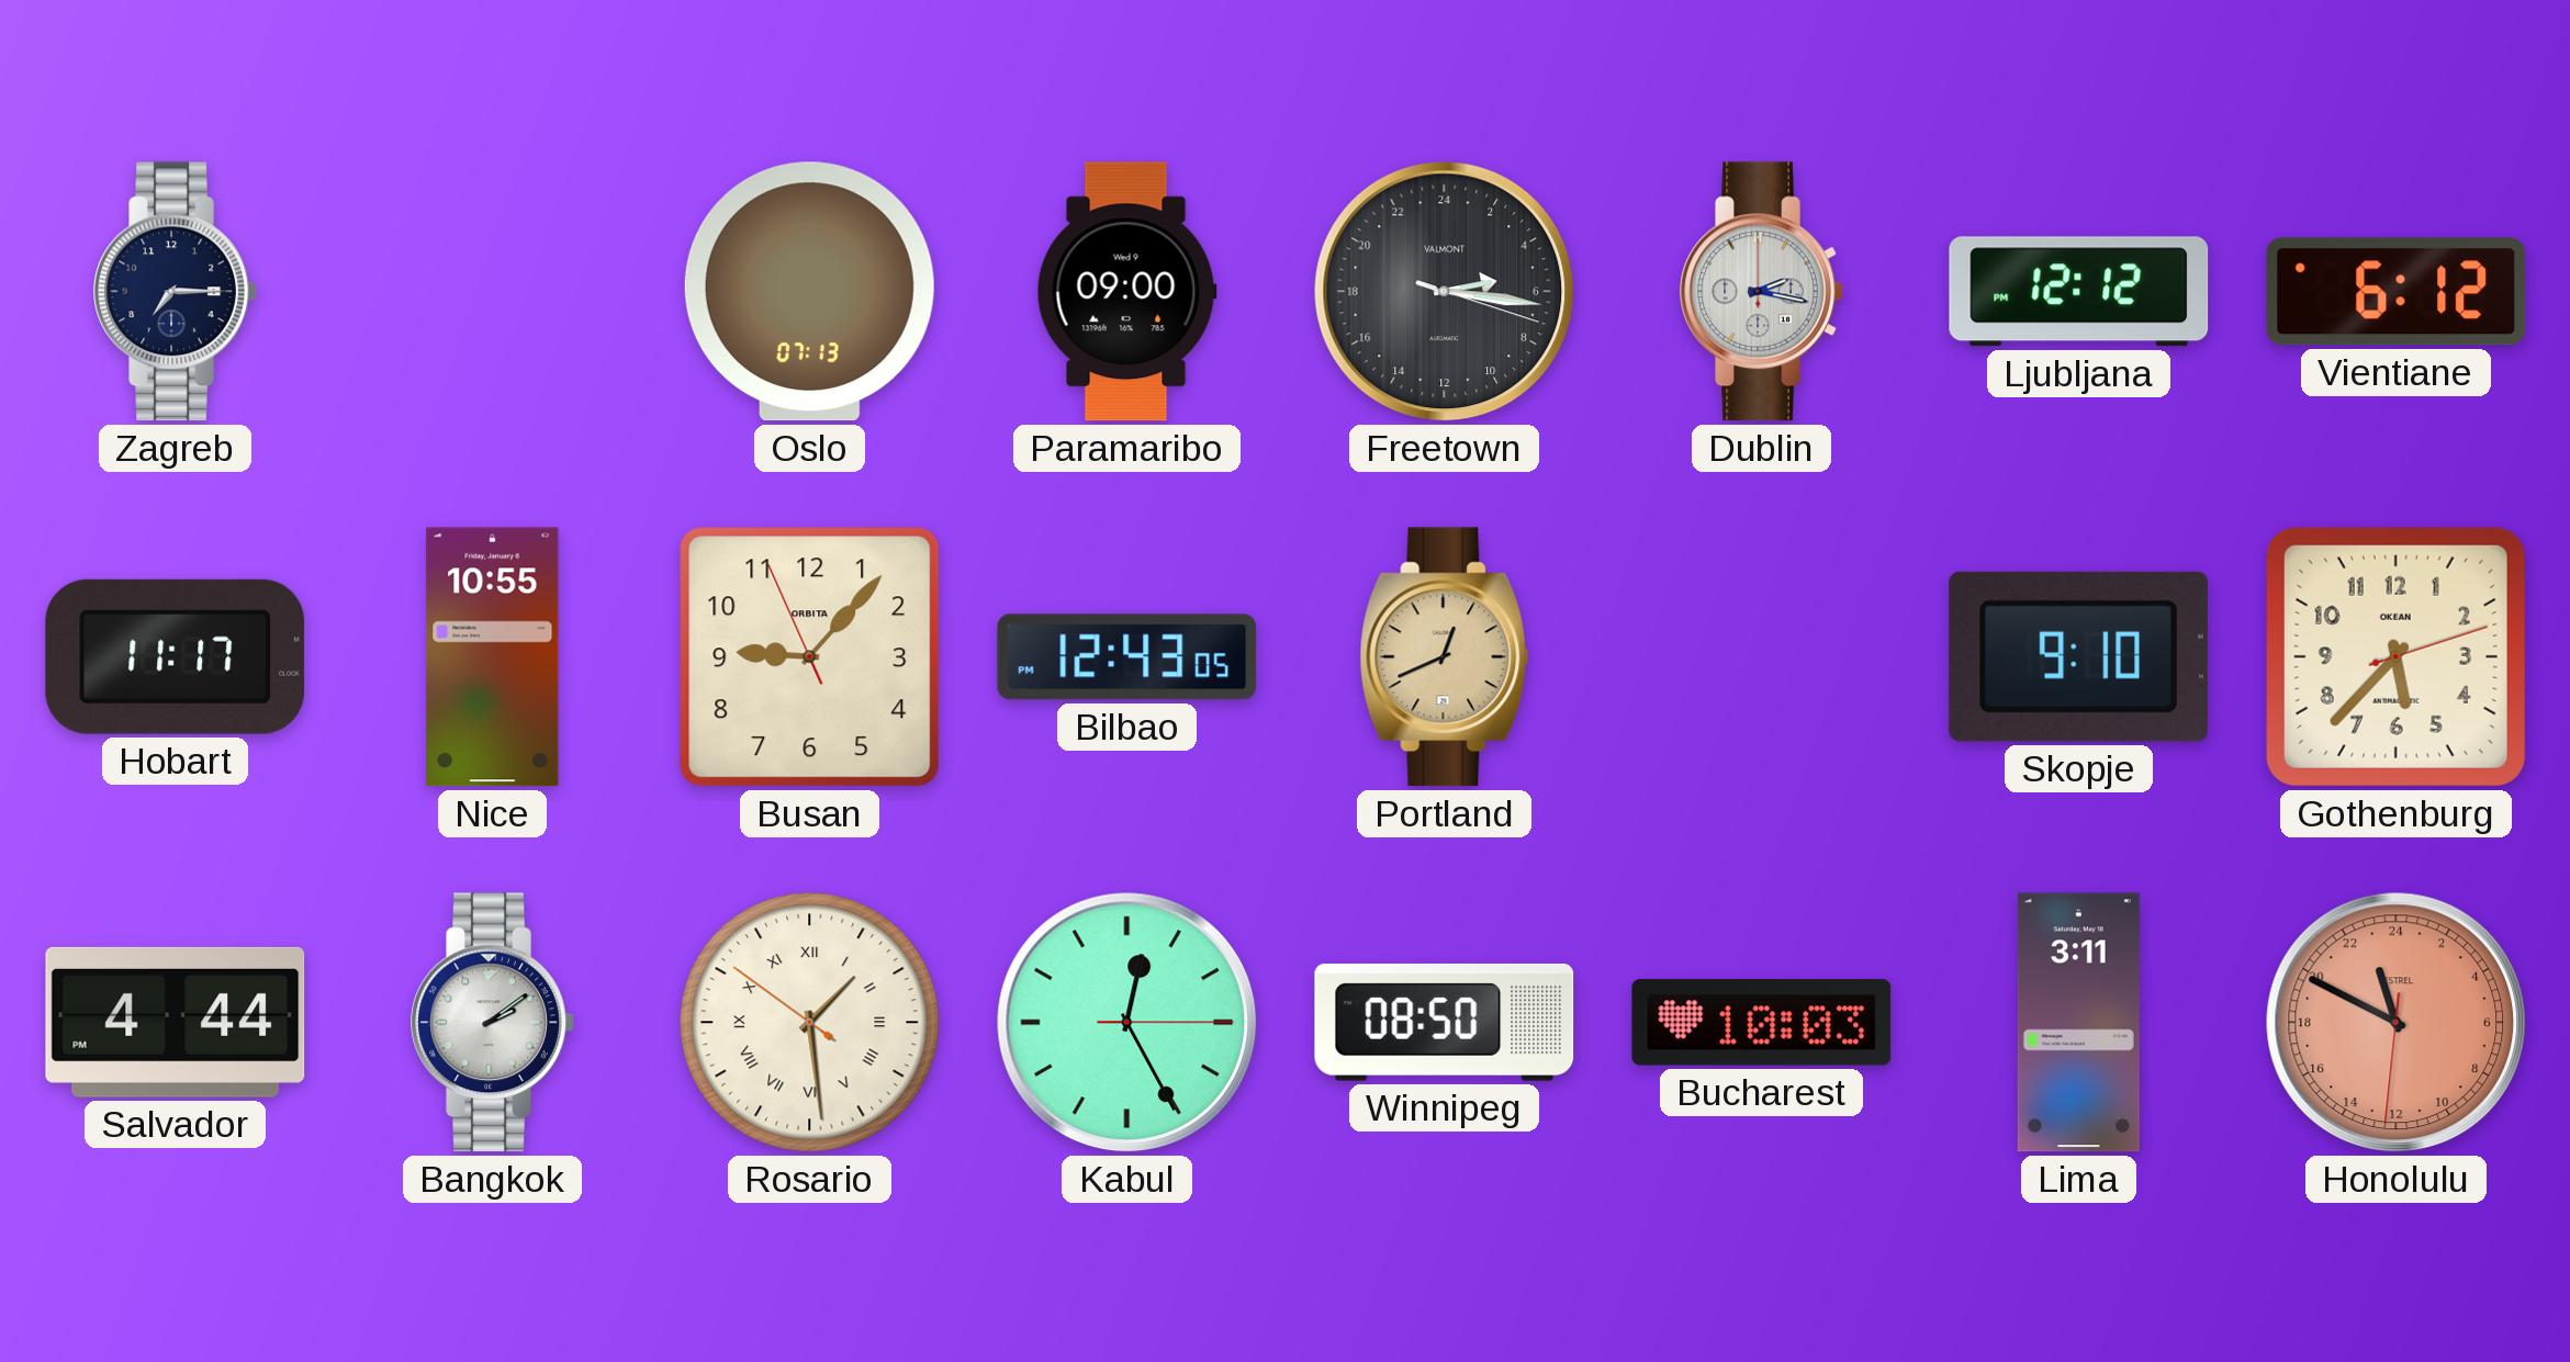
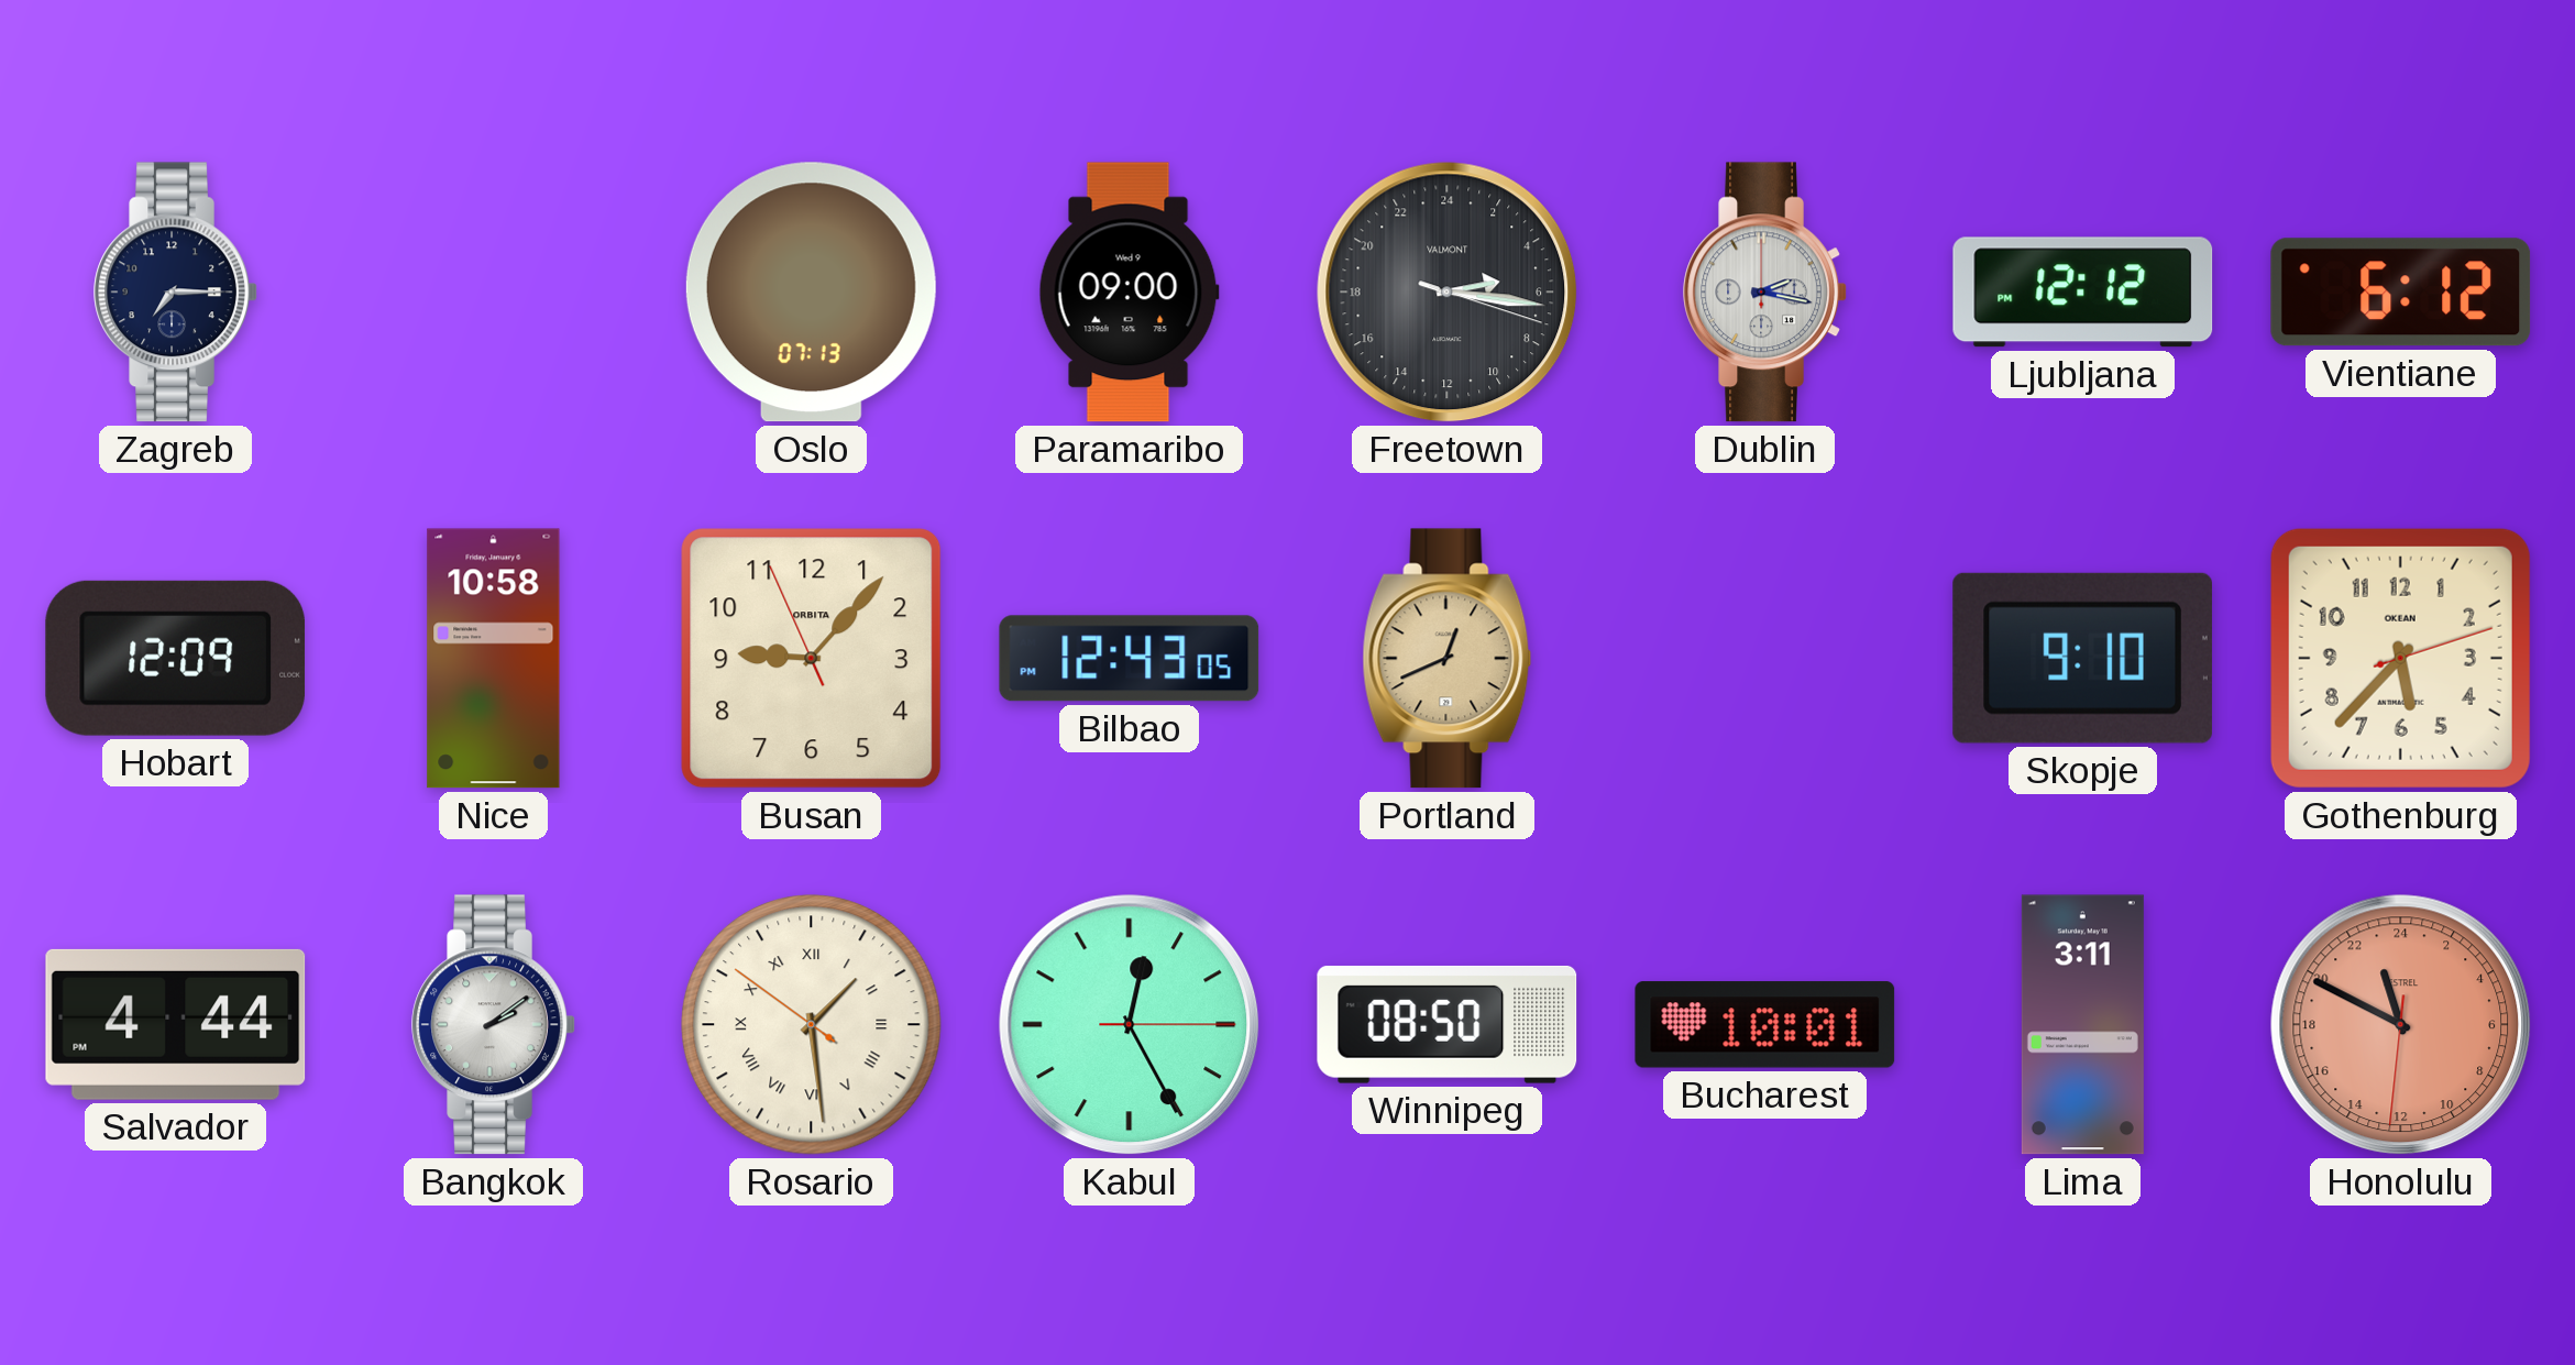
Hobart: 11:17 -> 12:09
Nice: 10:55 -> 10:58
Bucharest: 10:03 -> 10:01
